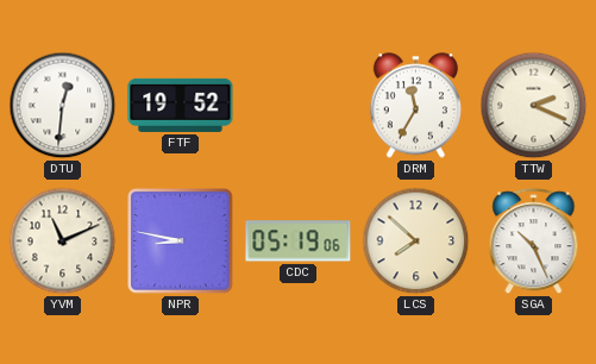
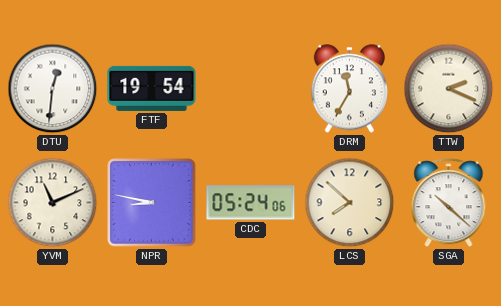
FTF: 19:52 -> 19:54
CDC: 05:19 -> 05:24
SGA: 10:26 -> 10:22
